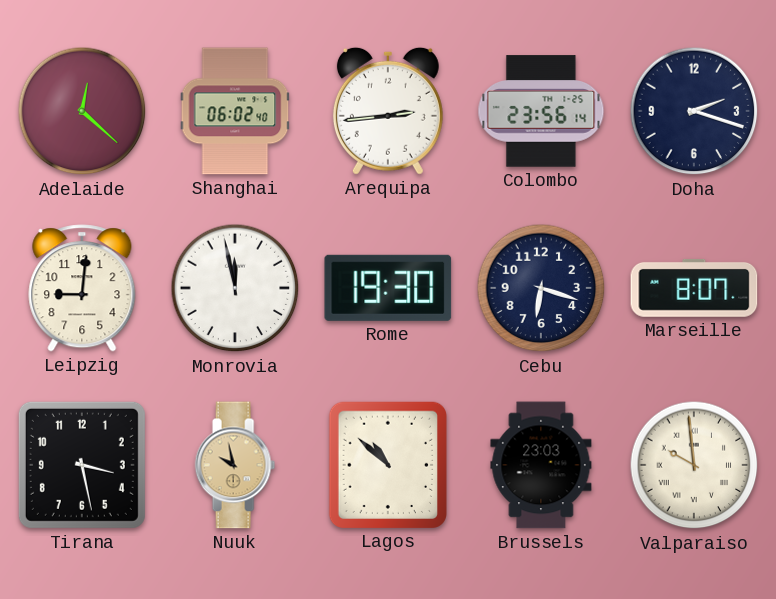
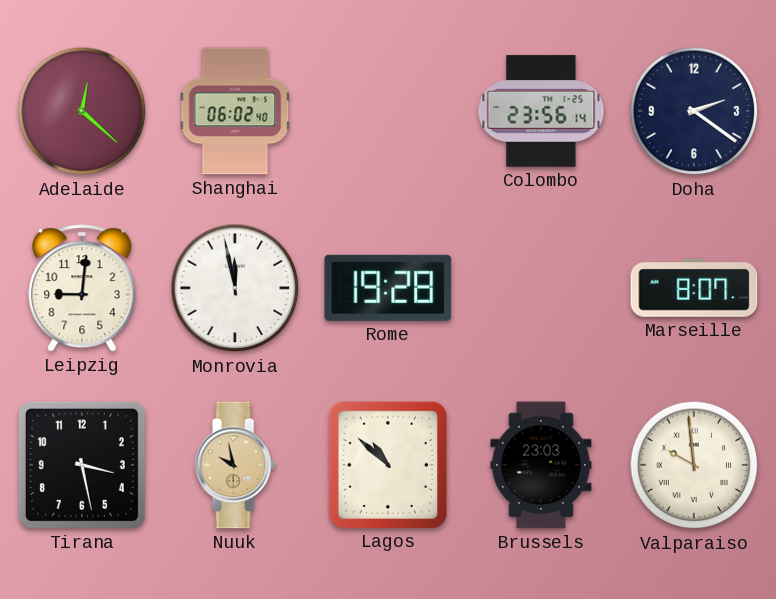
Arequipa: 2:44 -> none
Doha: 2:18 -> 2:21
Rome: 19:30 -> 19:28
Cebu: 6:18 -> none
